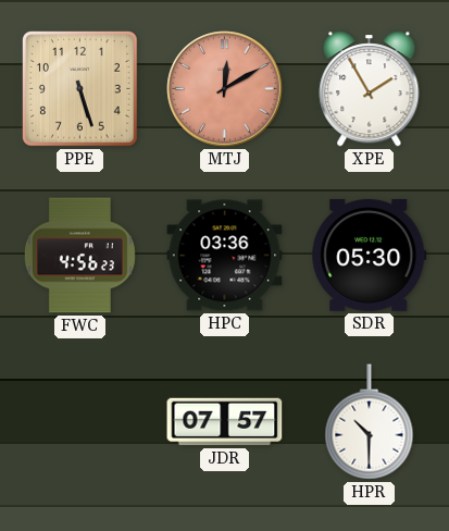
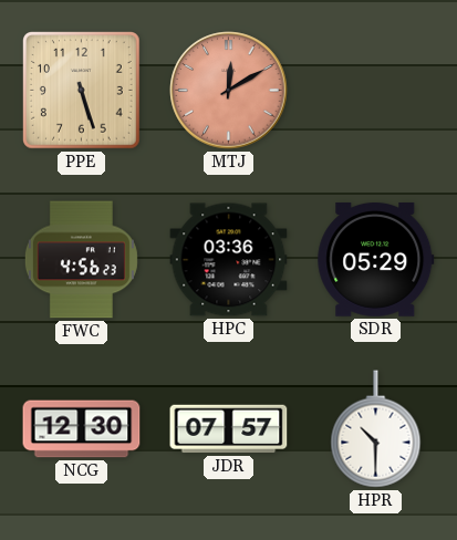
XPE: 1:55 -> none
SDR: 05:30 -> 05:29
NCG: none -> 12:30
